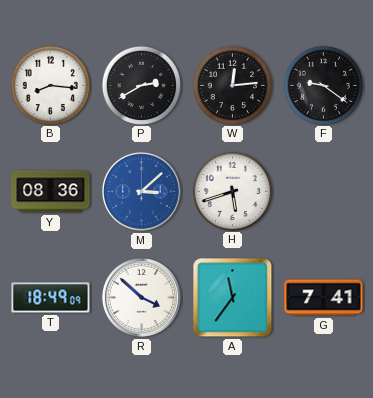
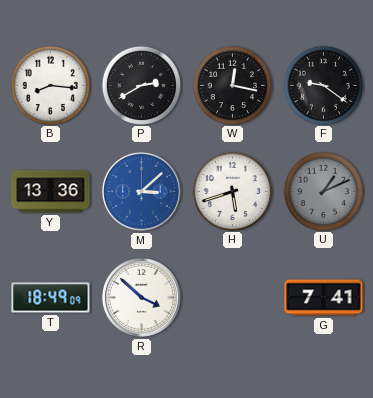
W: 12:14 -> 12:17
Y: 08:36 -> 13:36
U: none -> 1:11
A: 11:36 -> none
